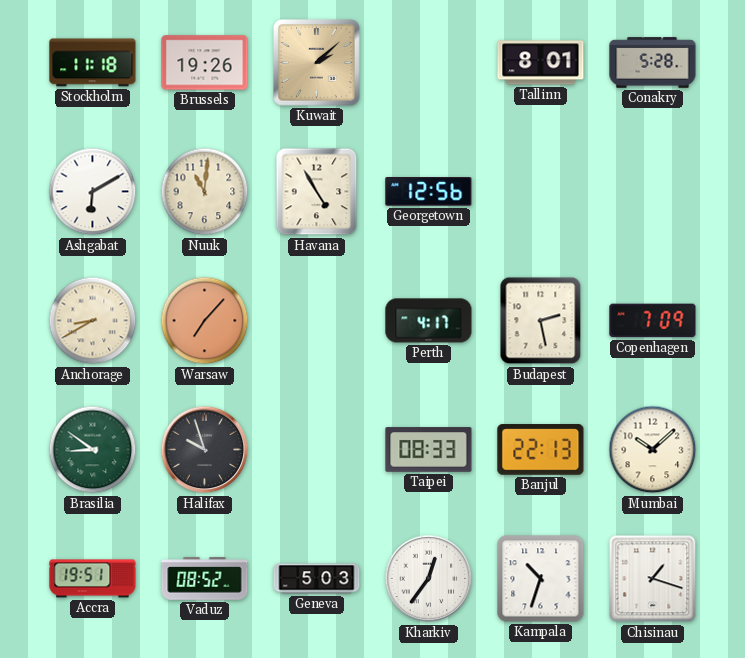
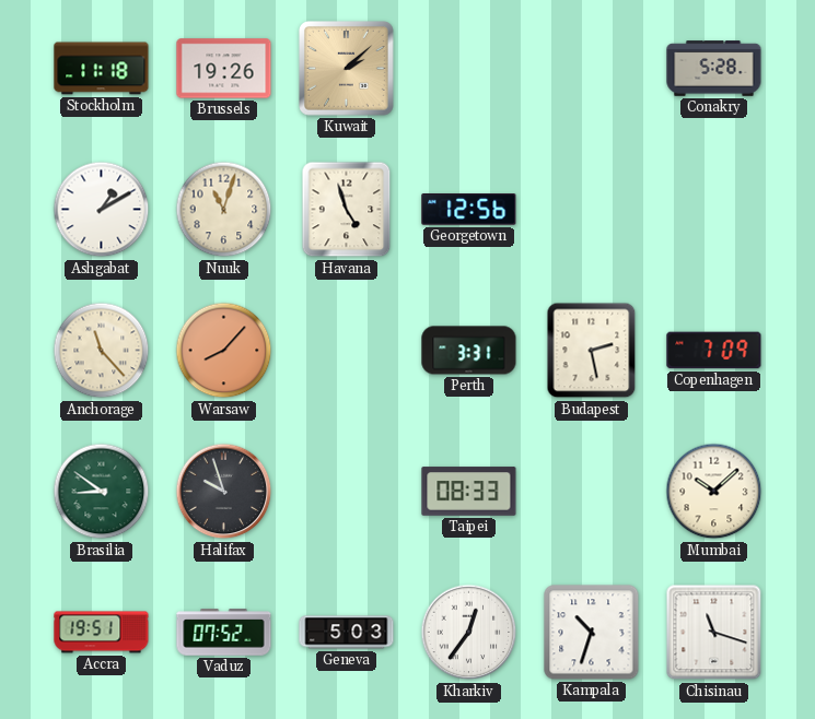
Tallinn: 8:01 -> none
Ashgabat: 6:10 -> 1:10
Nuuk: 11:01 -> 11:03
Havana: 4:55 -> 4:57
Anchorage: 8:40 -> 11:23
Warsaw: 7:07 -> 8:07
Perth: 4:17 -> 3:31
Banjul: 22:13 -> none
Vaduz: 08:52 -> 07:52
Chisinau: 1:18 -> 11:18
